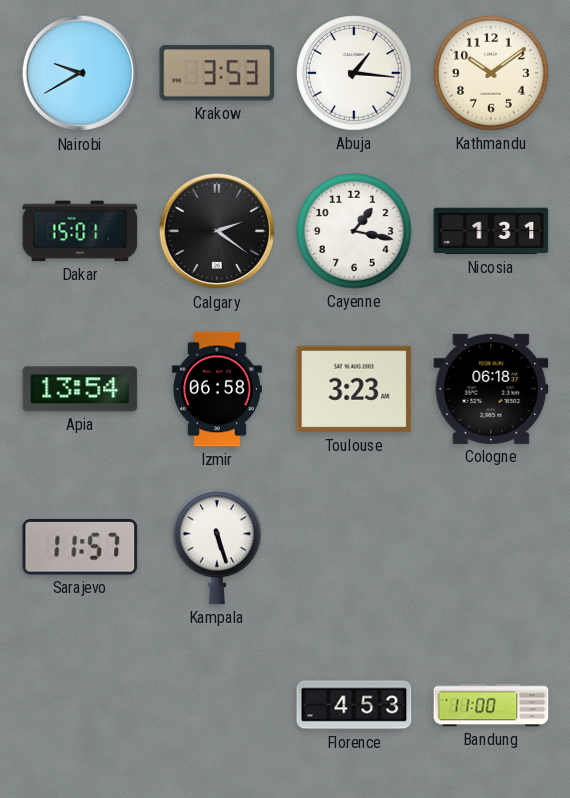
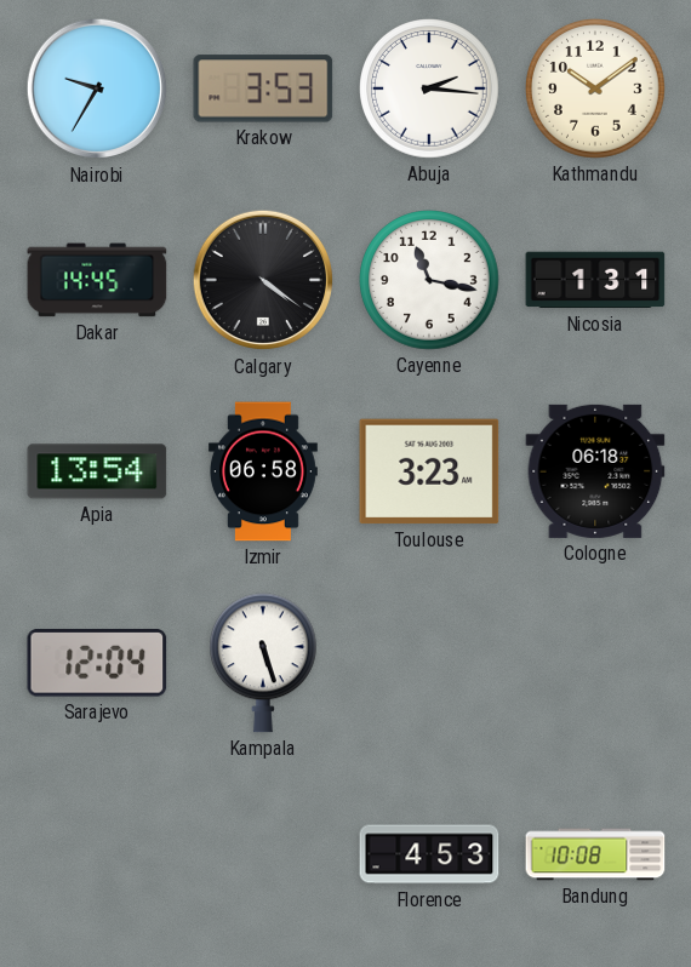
Nairobi: 9:40 -> 9:35
Abuja: 1:16 -> 2:16
Dakar: 15:01 -> 14:45
Calgary: 2:21 -> 4:21
Cayenne: 1:17 -> 11:17
Sarajevo: 11:57 -> 12:04
Bandung: 11:00 -> 10:08
